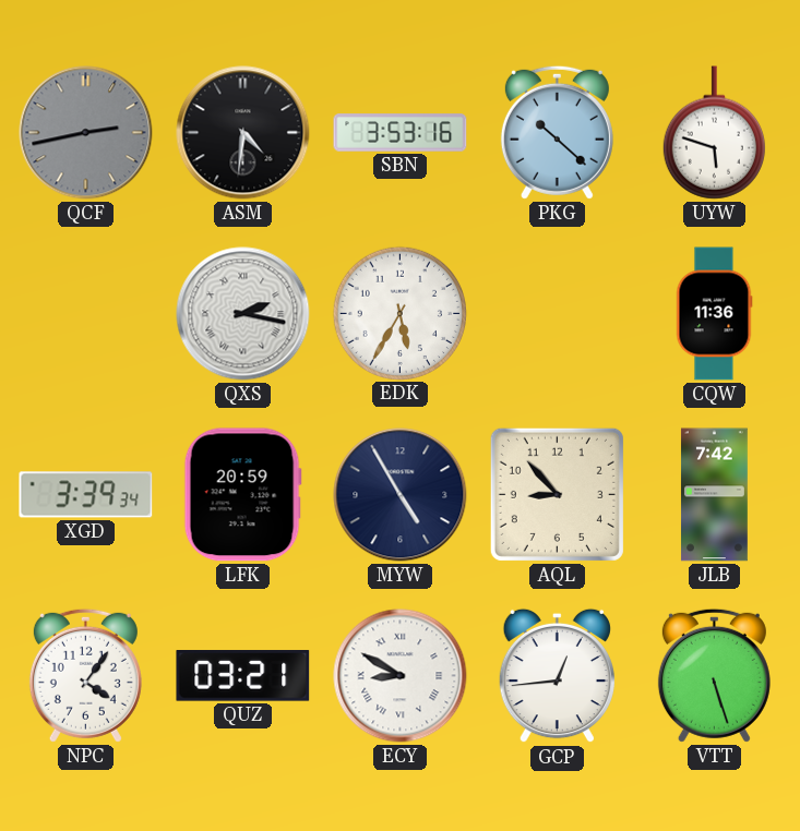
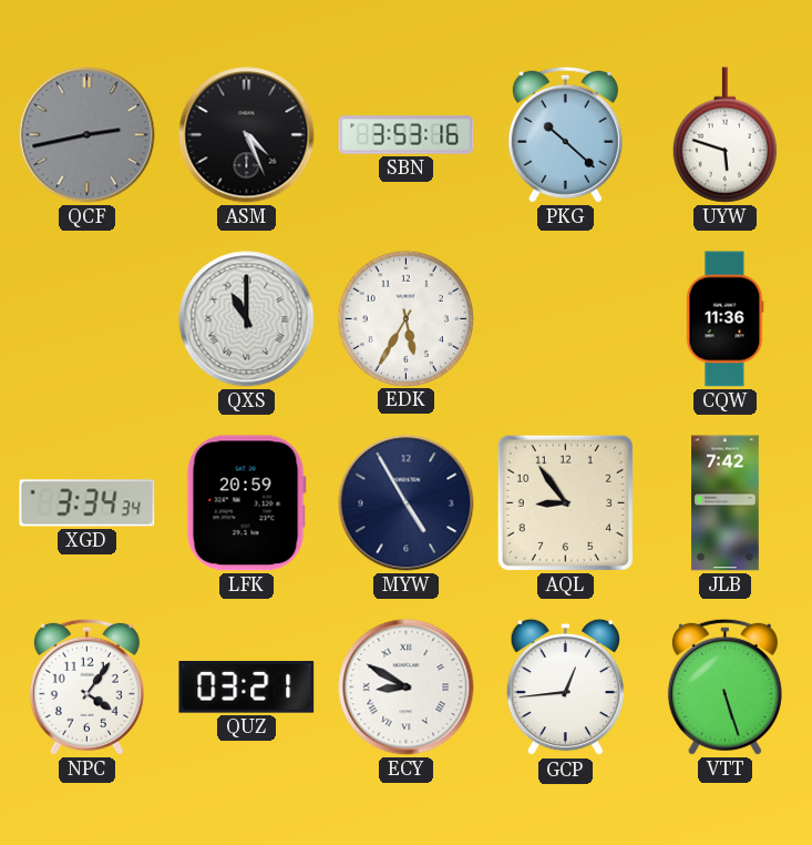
ASM: 4:31 -> 4:26
QXS: 2:17 -> 11:00
XGD: 3:39 -> 3:34
AQL: 8:53 -> 8:54
